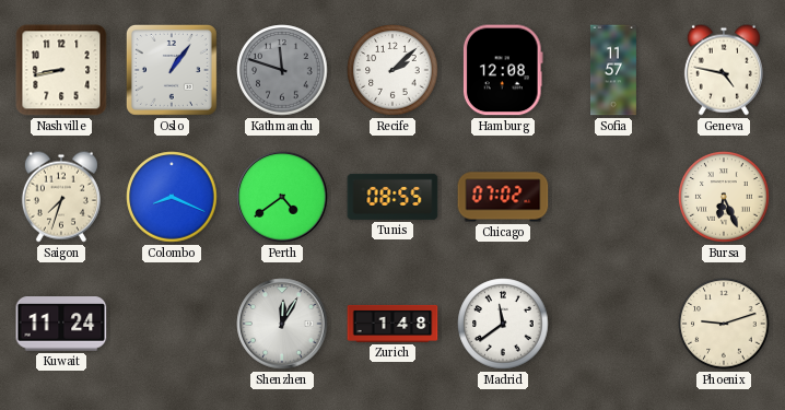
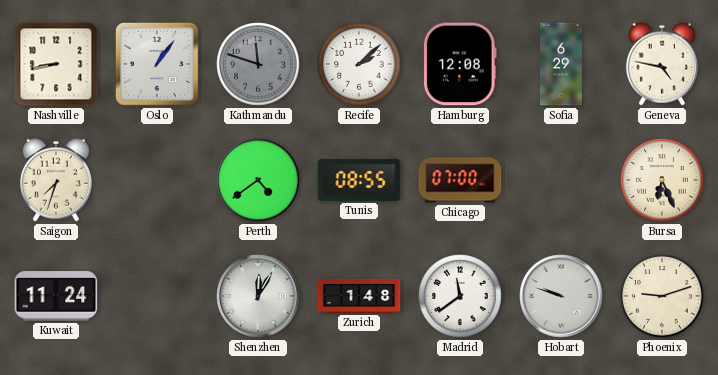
Sofia: 11:57 -> 6:29
Colombo: 8:19 -> none
Chicago: 07:02 -> 07:00
Hobart: none -> 9:48
